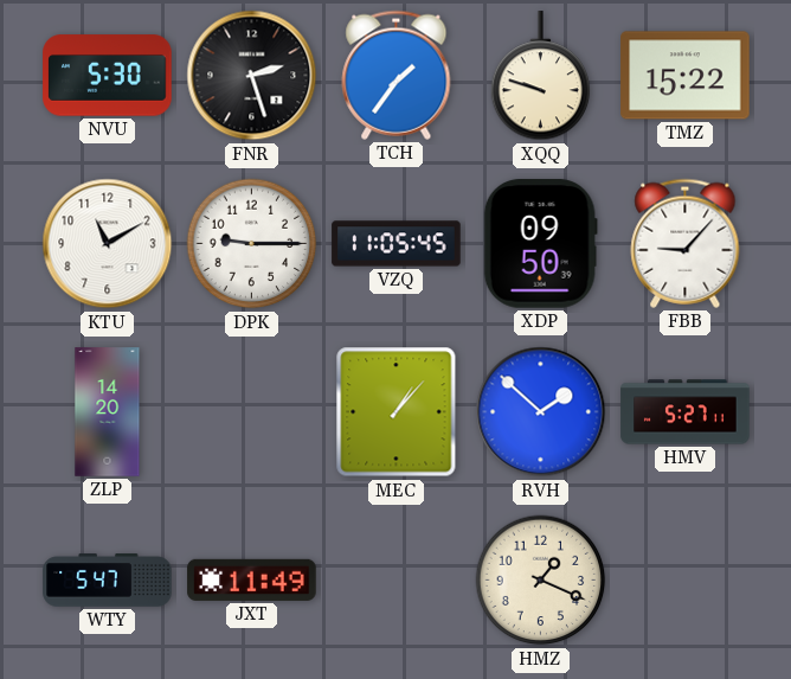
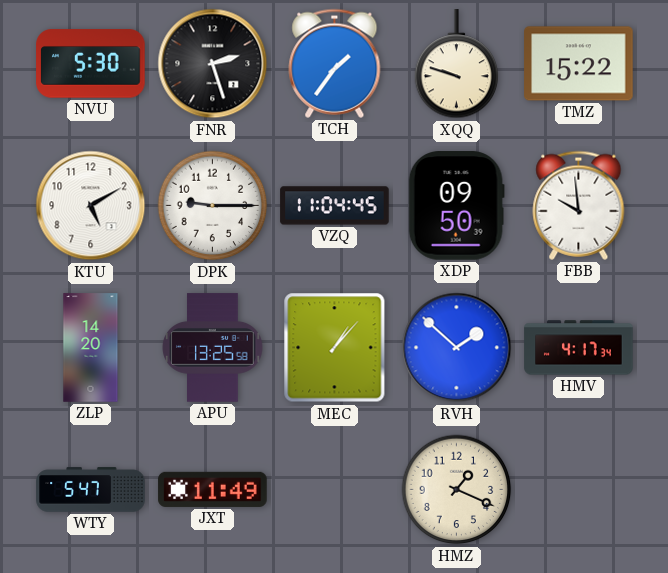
KTU: 11:10 -> 5:10
VZQ: 11:05 -> 11:04
FBB: 9:07 -> 9:59
APU: none -> 13:25
HMV: 5:27 -> 4:17
